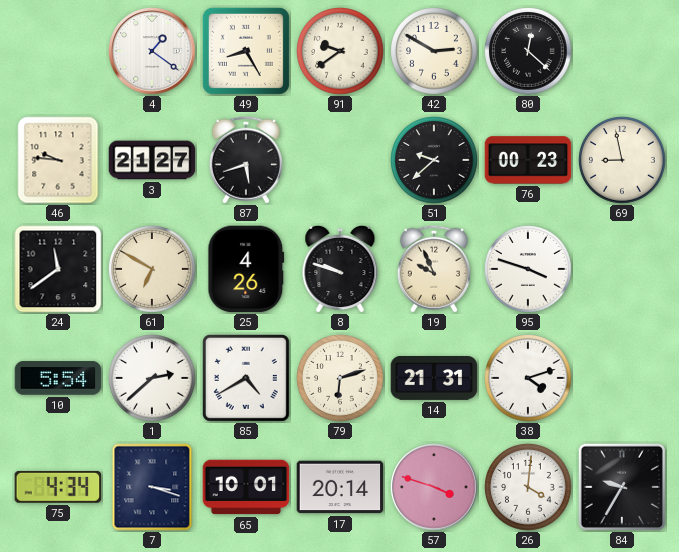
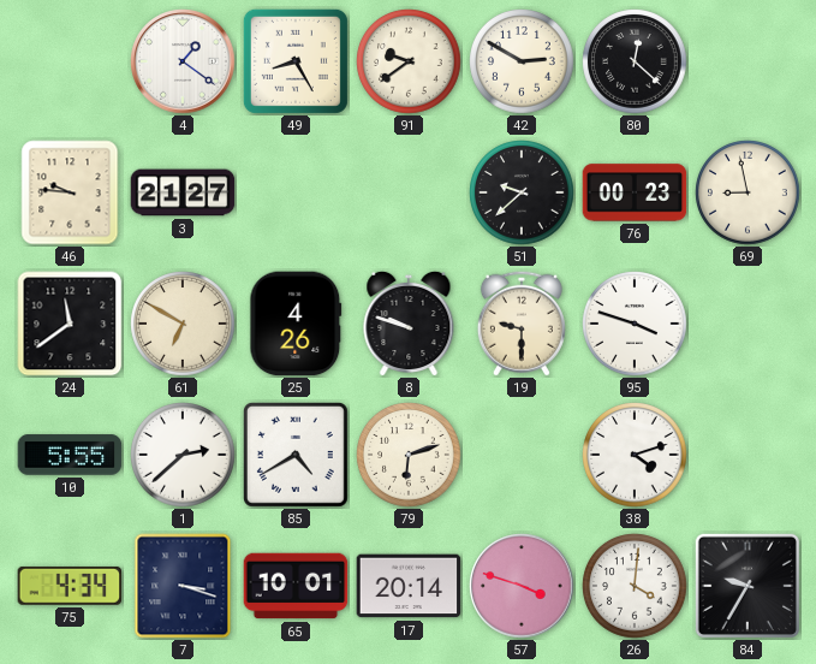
87: 5:42 -> none
19: 9:56 -> 9:30
10: 5:54 -> 5:55
14: 21:31 -> none
